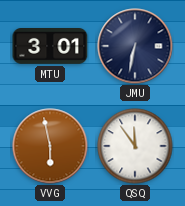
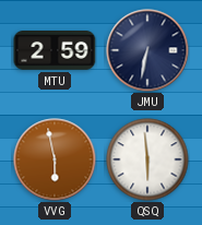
MTU: 3:01 -> 2:59
QSQ: 11:54 -> 5:59
